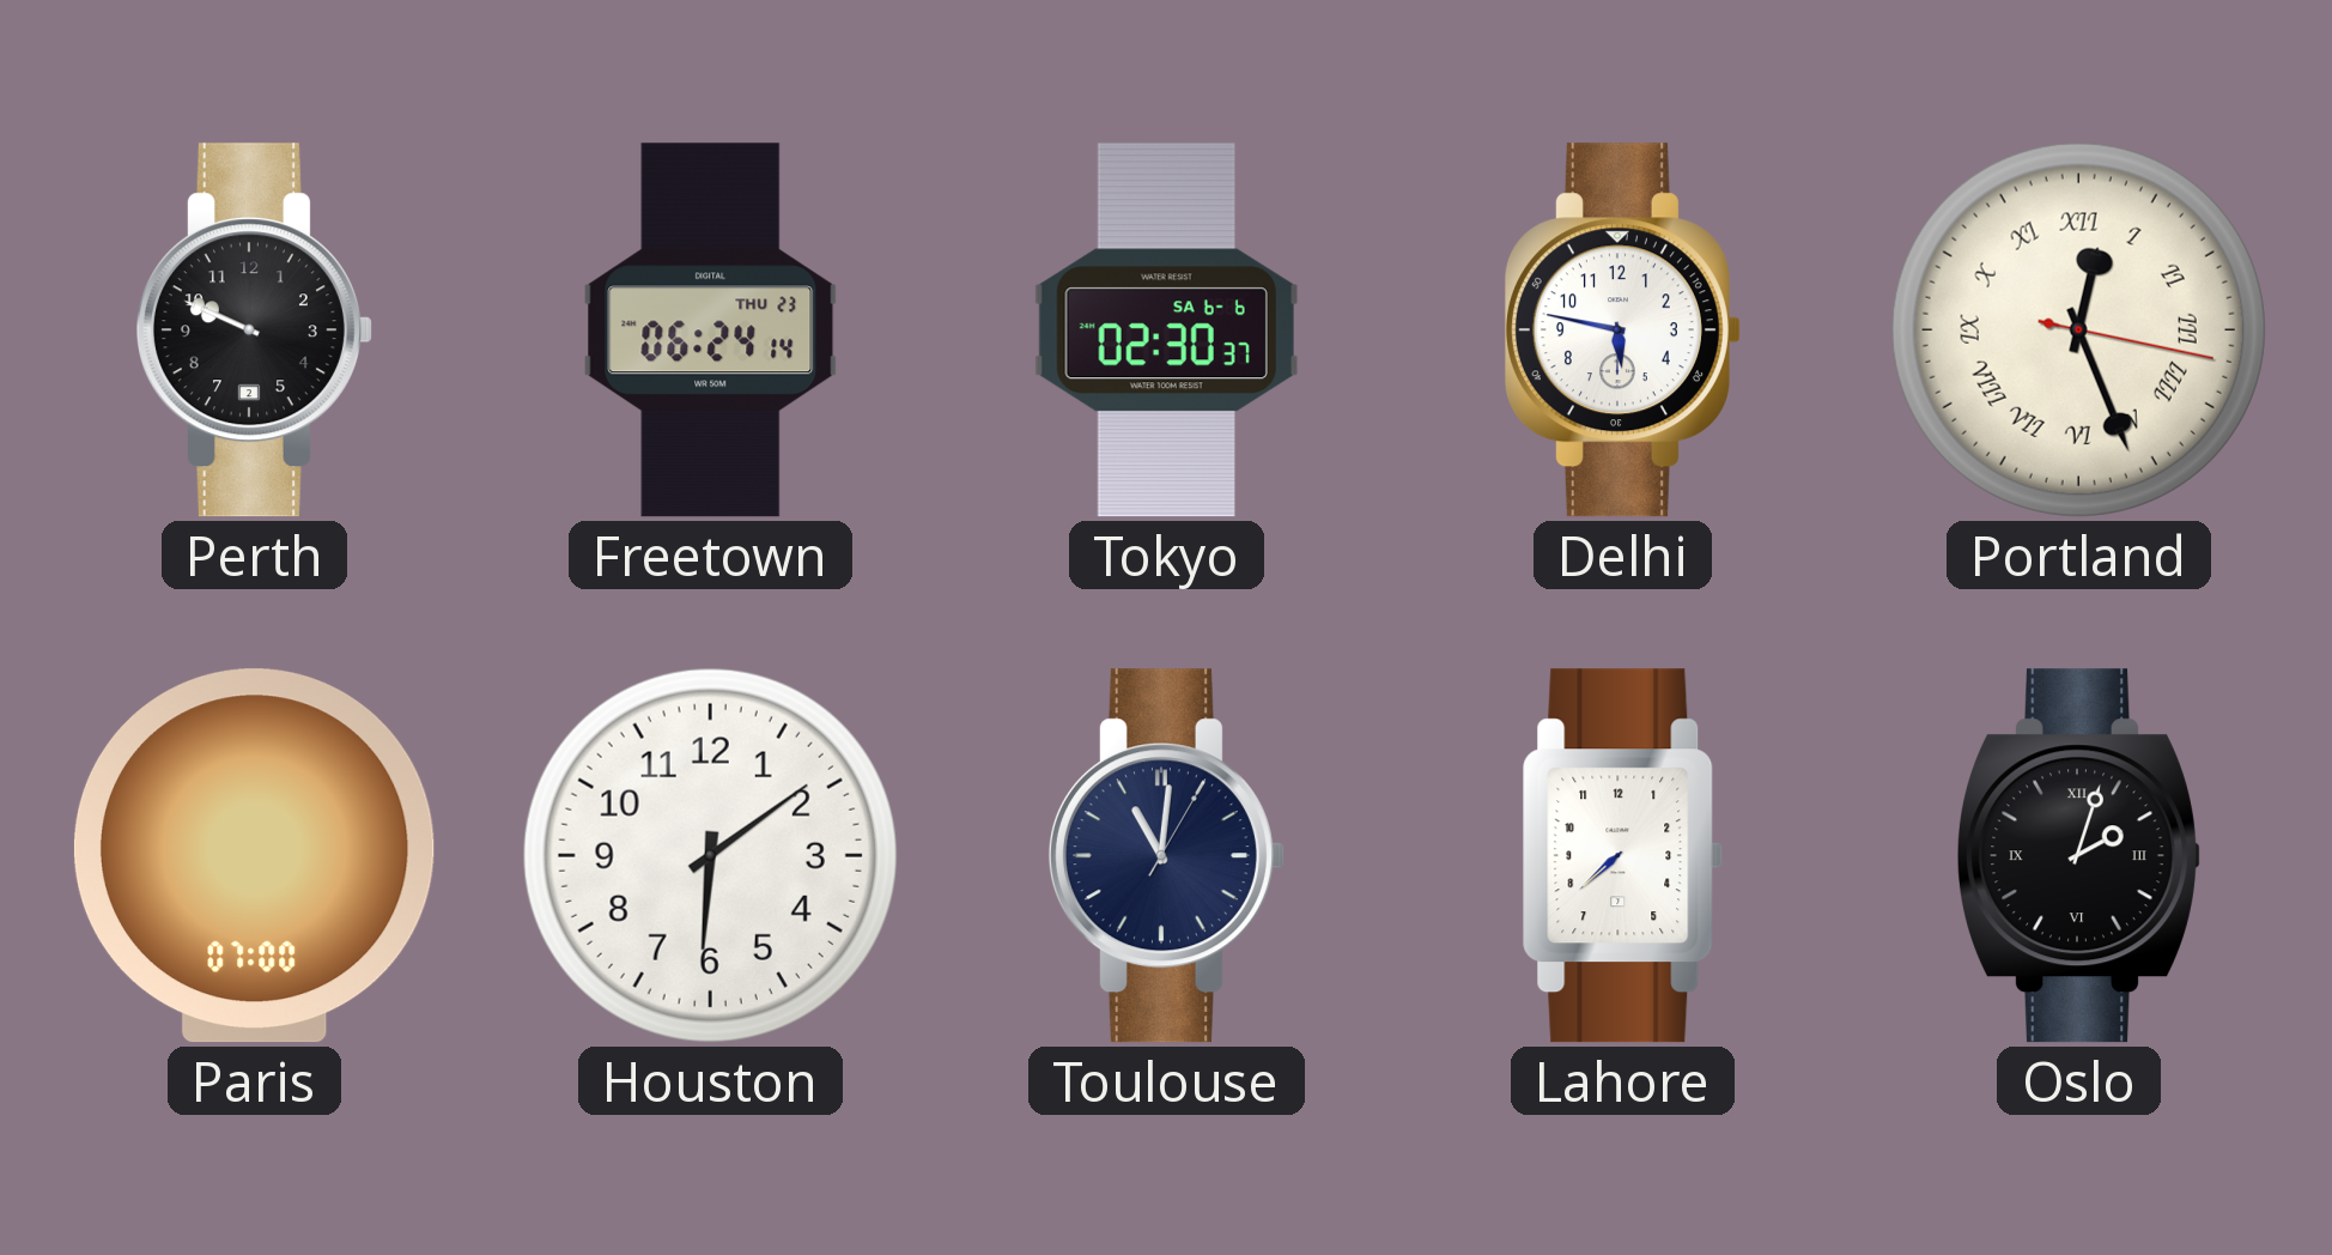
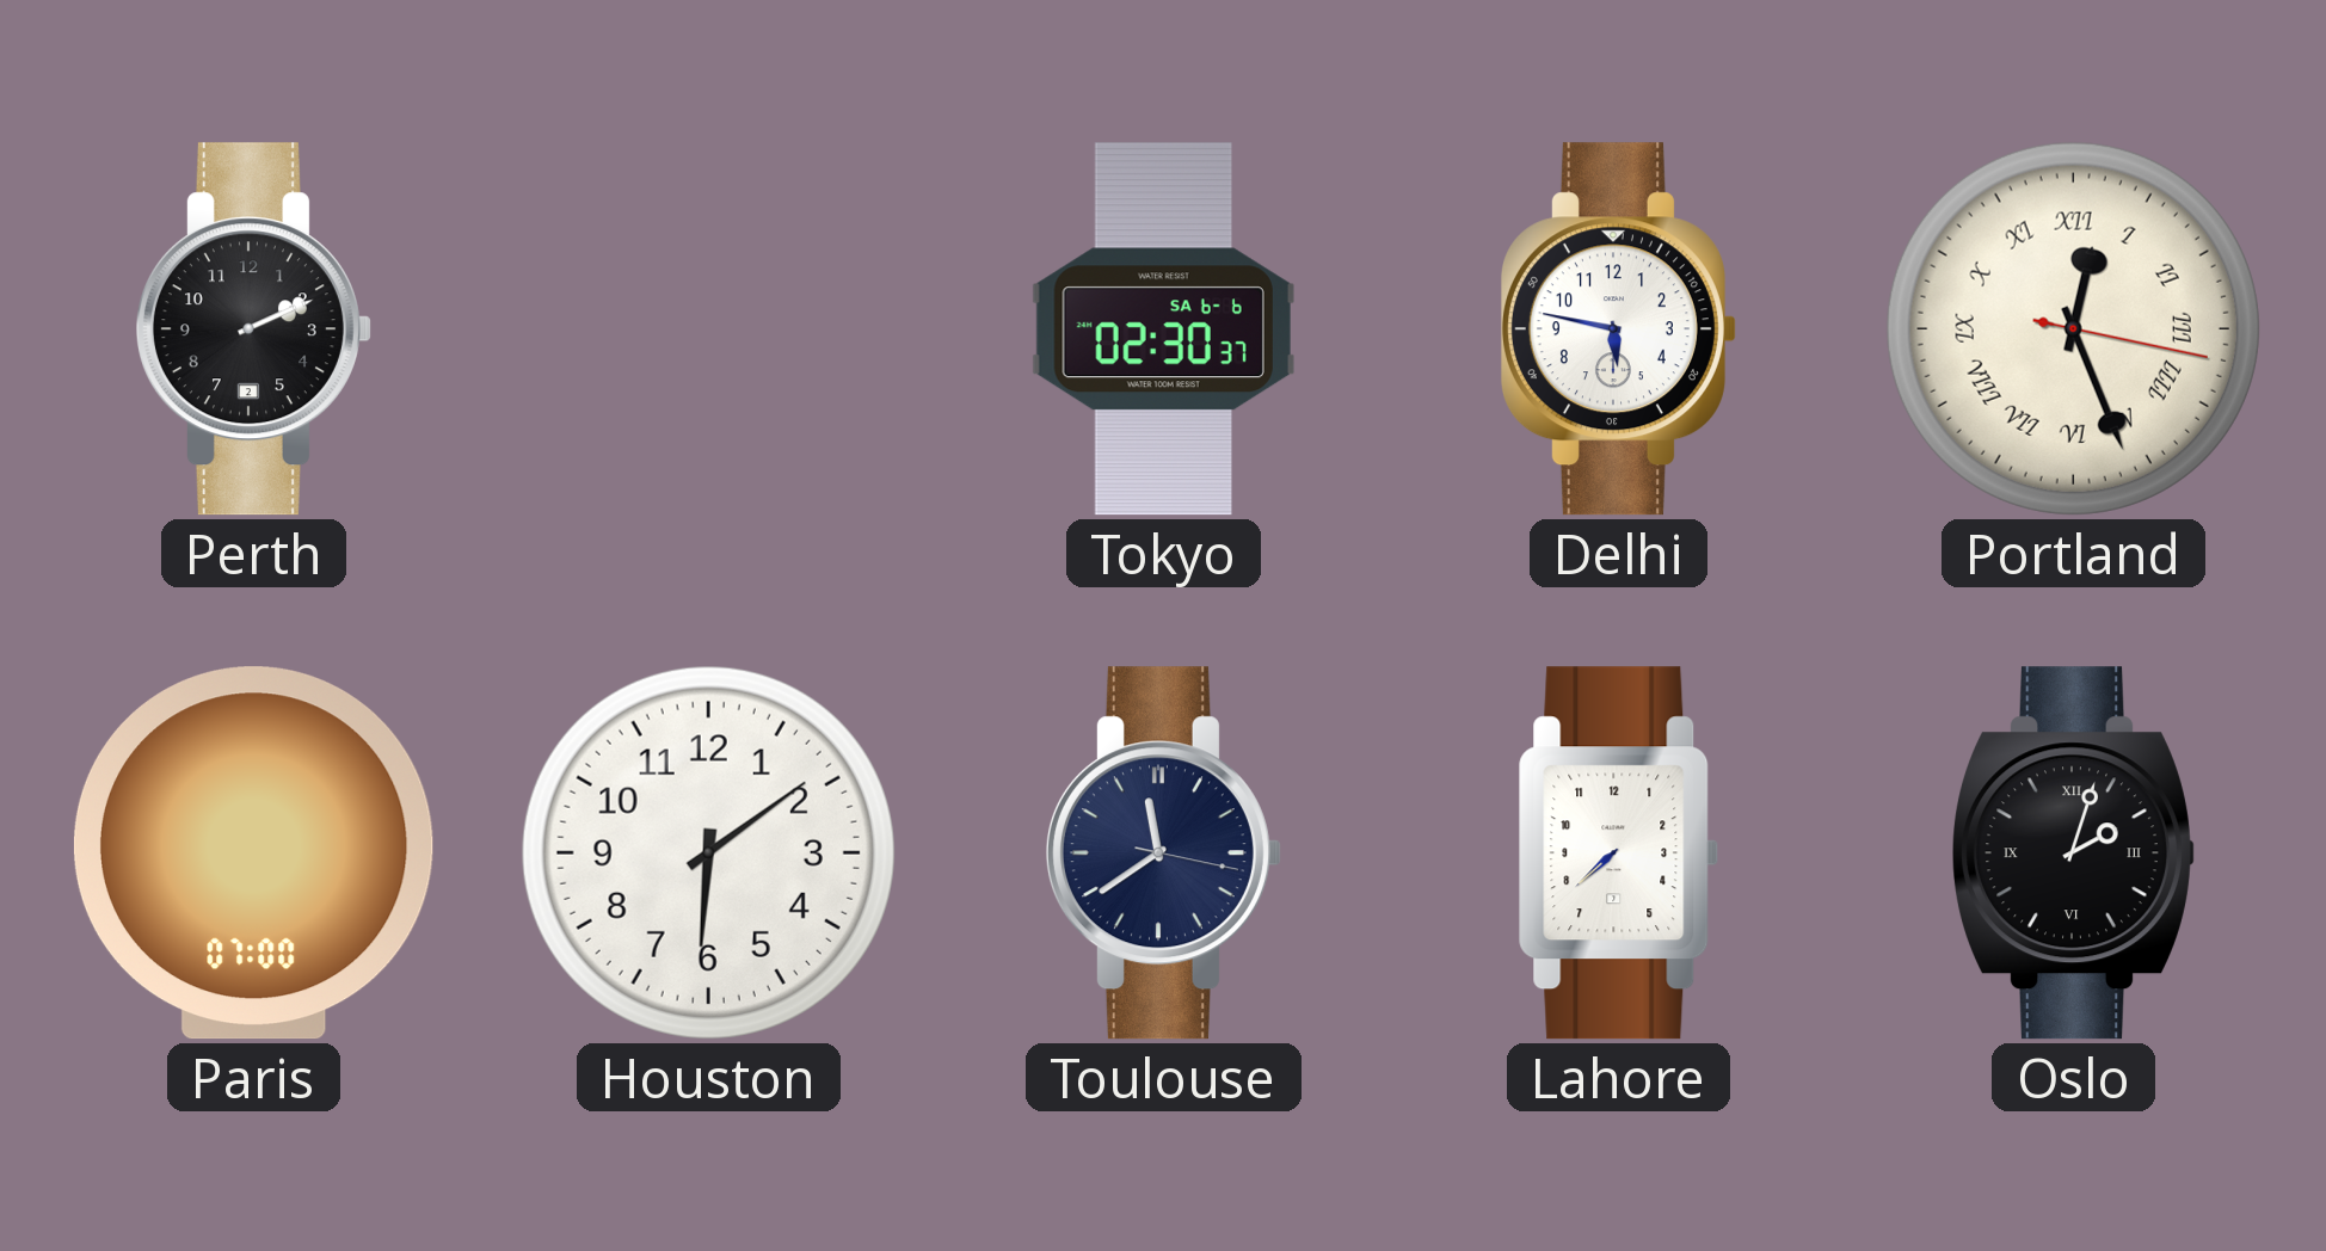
Perth: 9:49 -> 2:11
Freetown: 06:24 -> none
Toulouse: 11:01 -> 11:39
